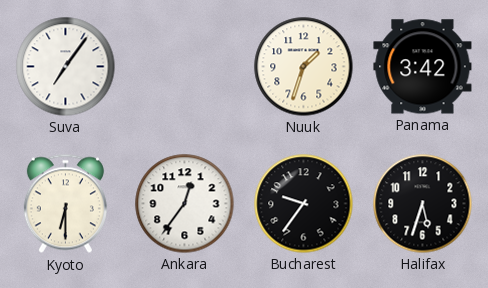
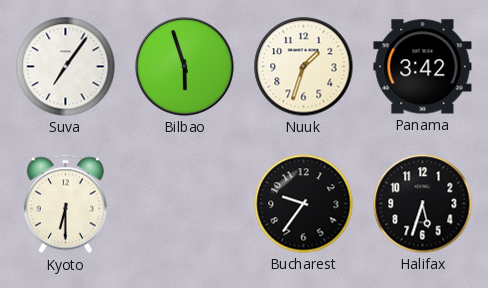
Bilbao: none -> 5:57
Ankara: 12:36 -> none
